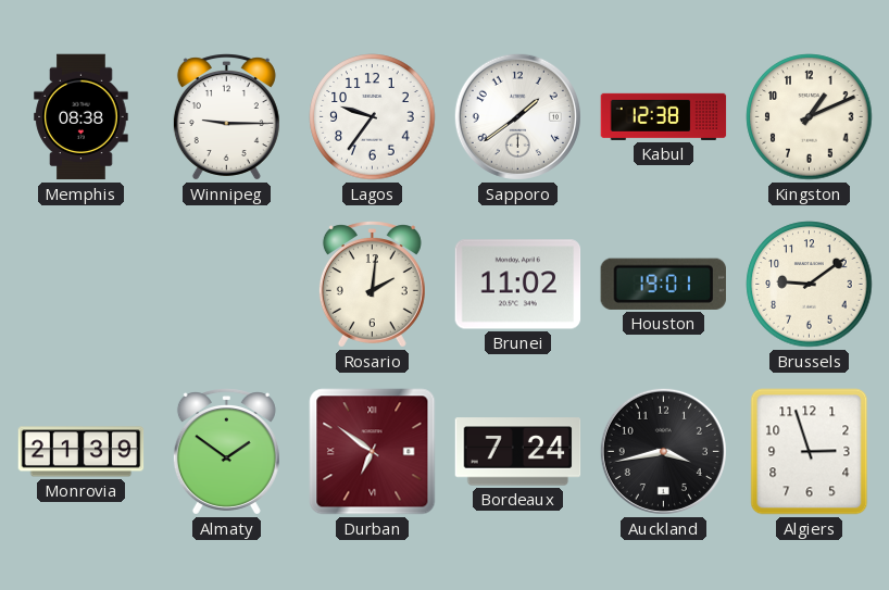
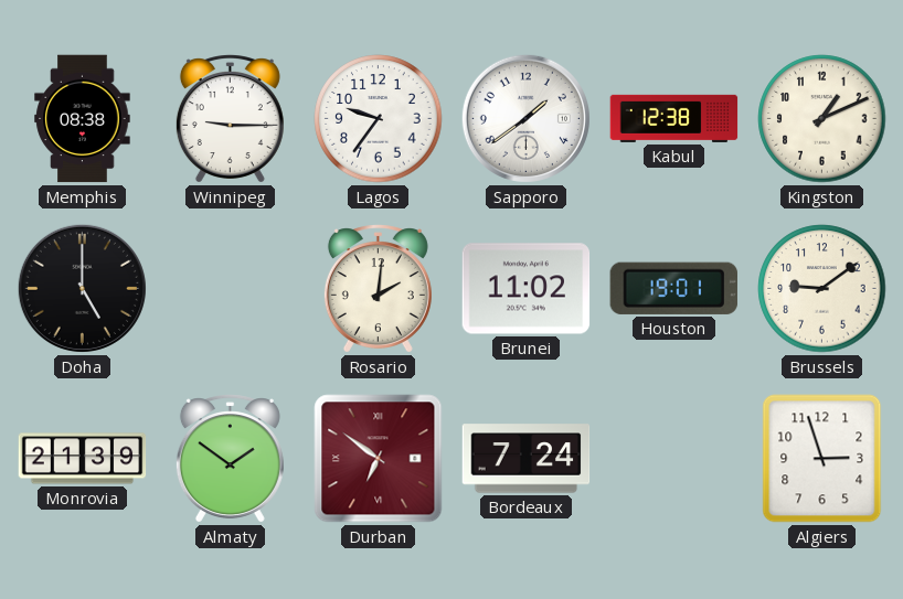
Doha: none -> 5:00
Auckland: 3:43 -> none
